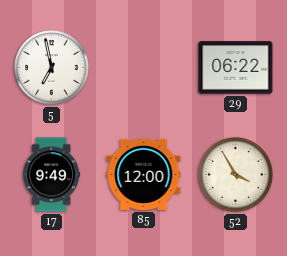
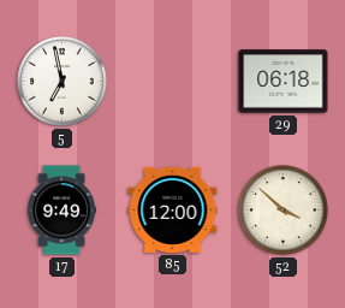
29: 06:22 -> 06:18
52: 3:55 -> 3:52
